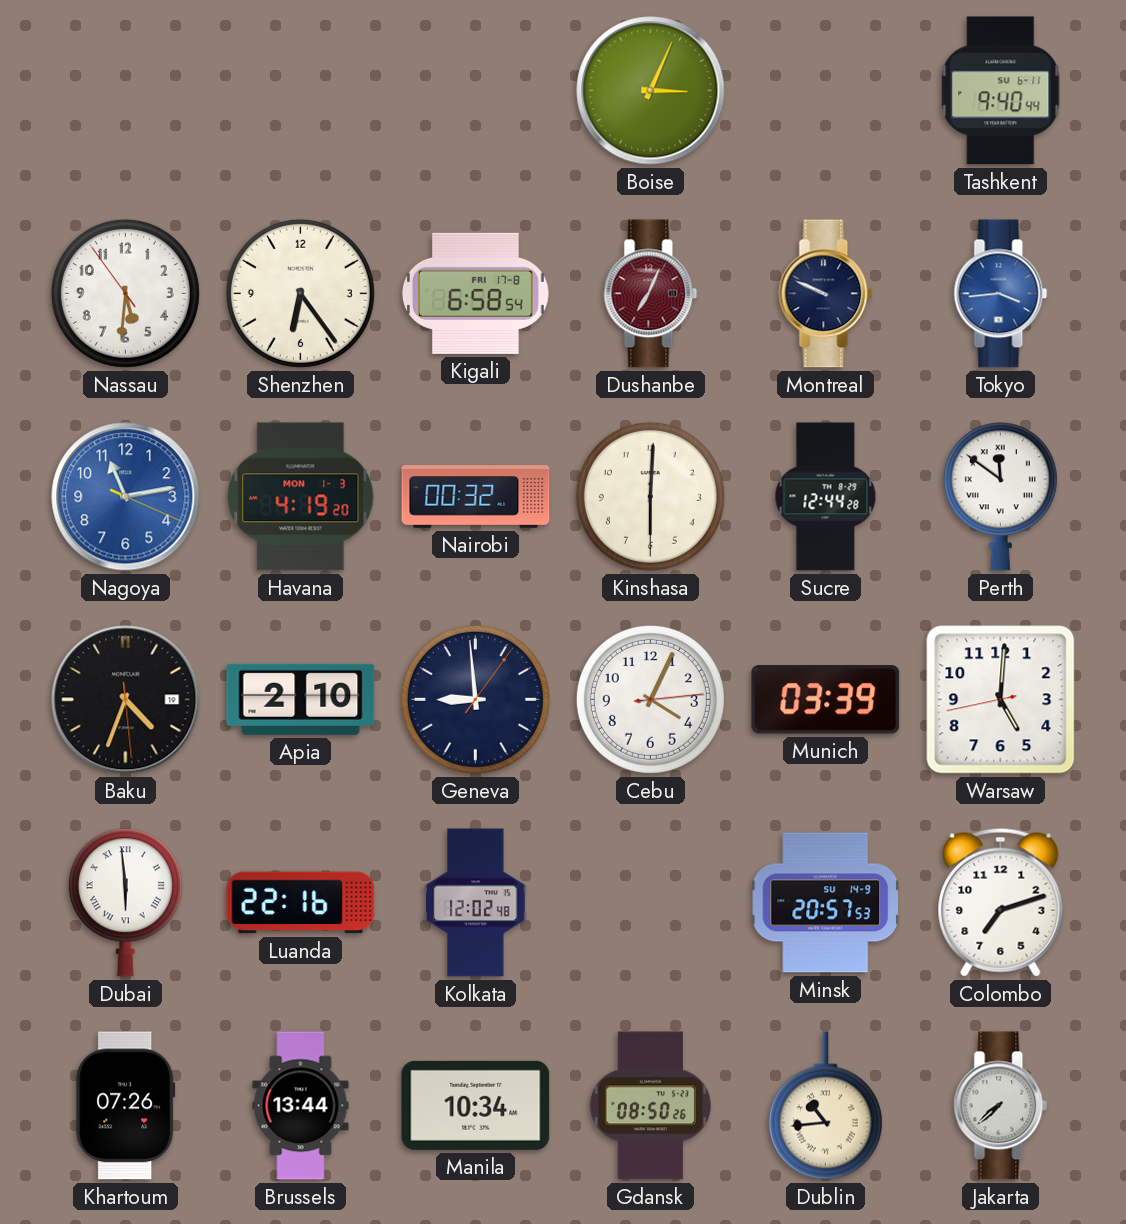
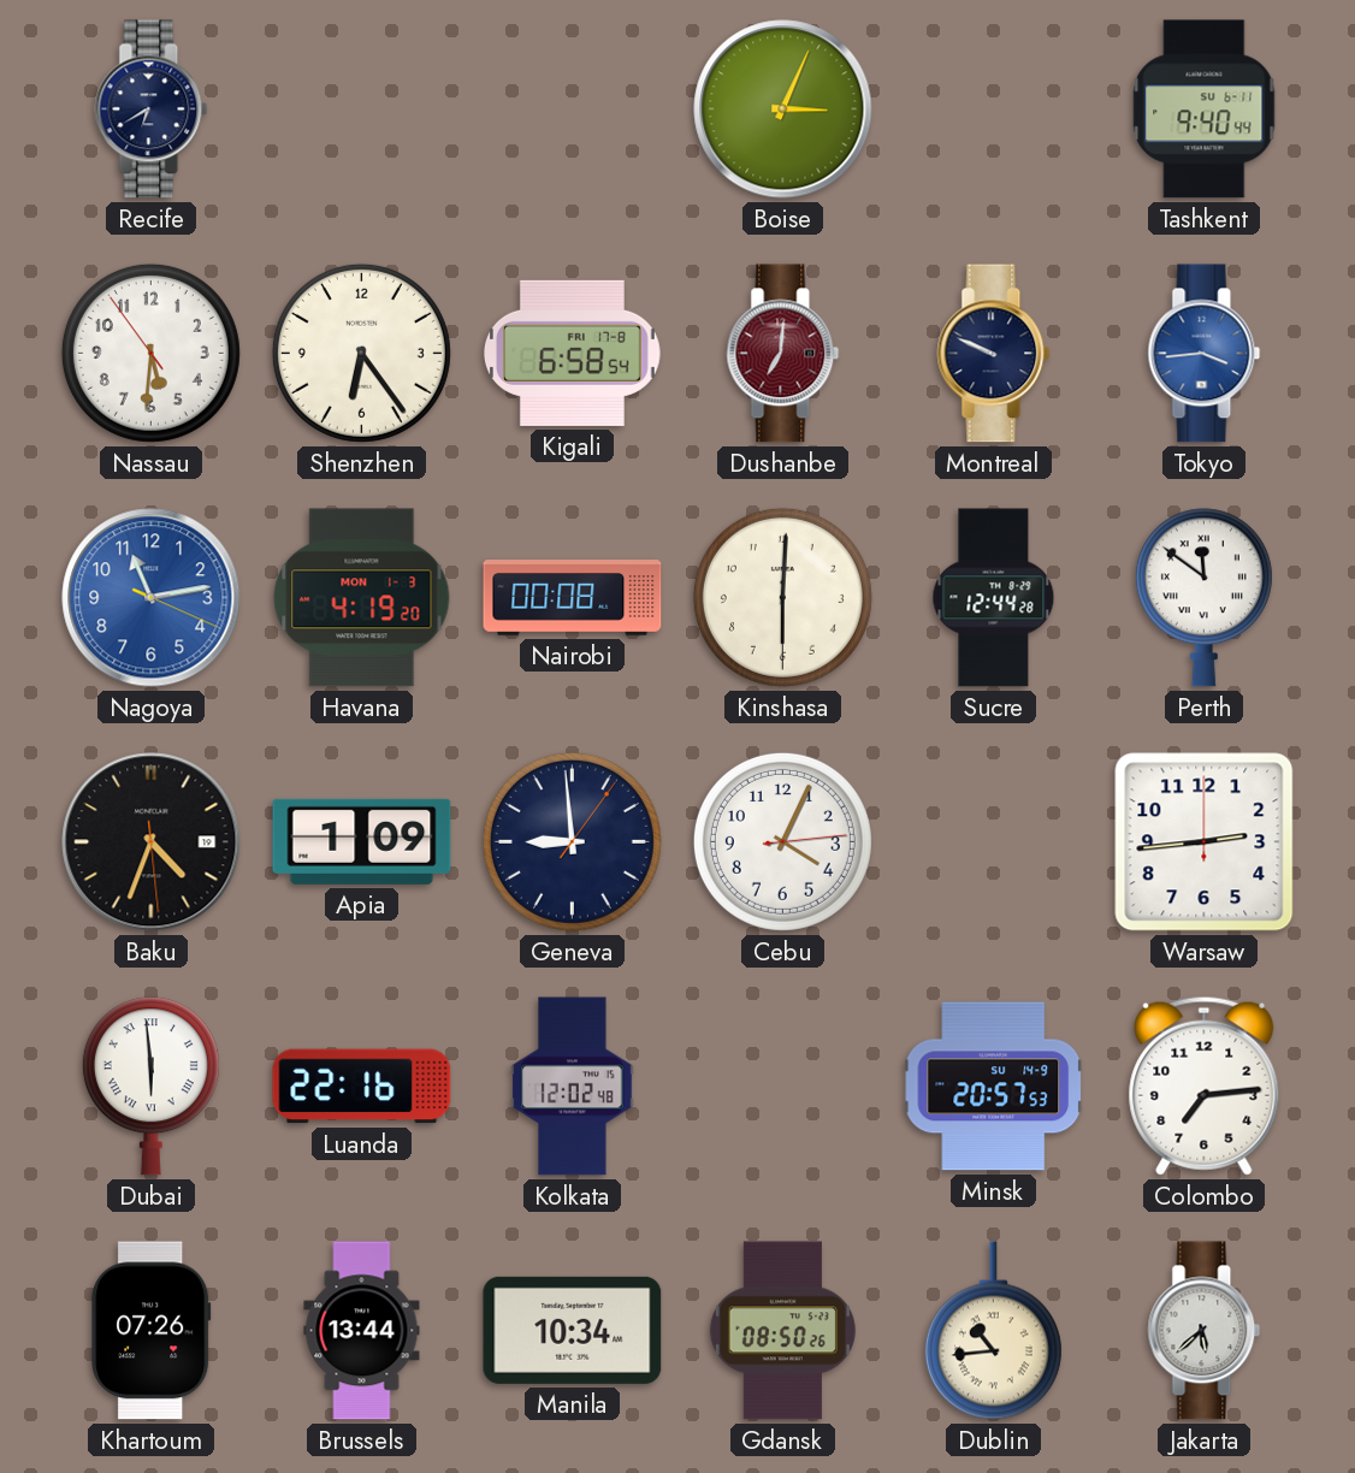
Recife: none -> 6:40
Dushanbe: 7:04 -> 7:01
Nairobi: 00:32 -> 00:08
Apia: 2:10 -> 1:09
Munich: 03:39 -> none
Warsaw: 5:00 -> 2:44
Colombo: 7:12 -> 7:14
Jakarta: 7:38 -> 5:38
